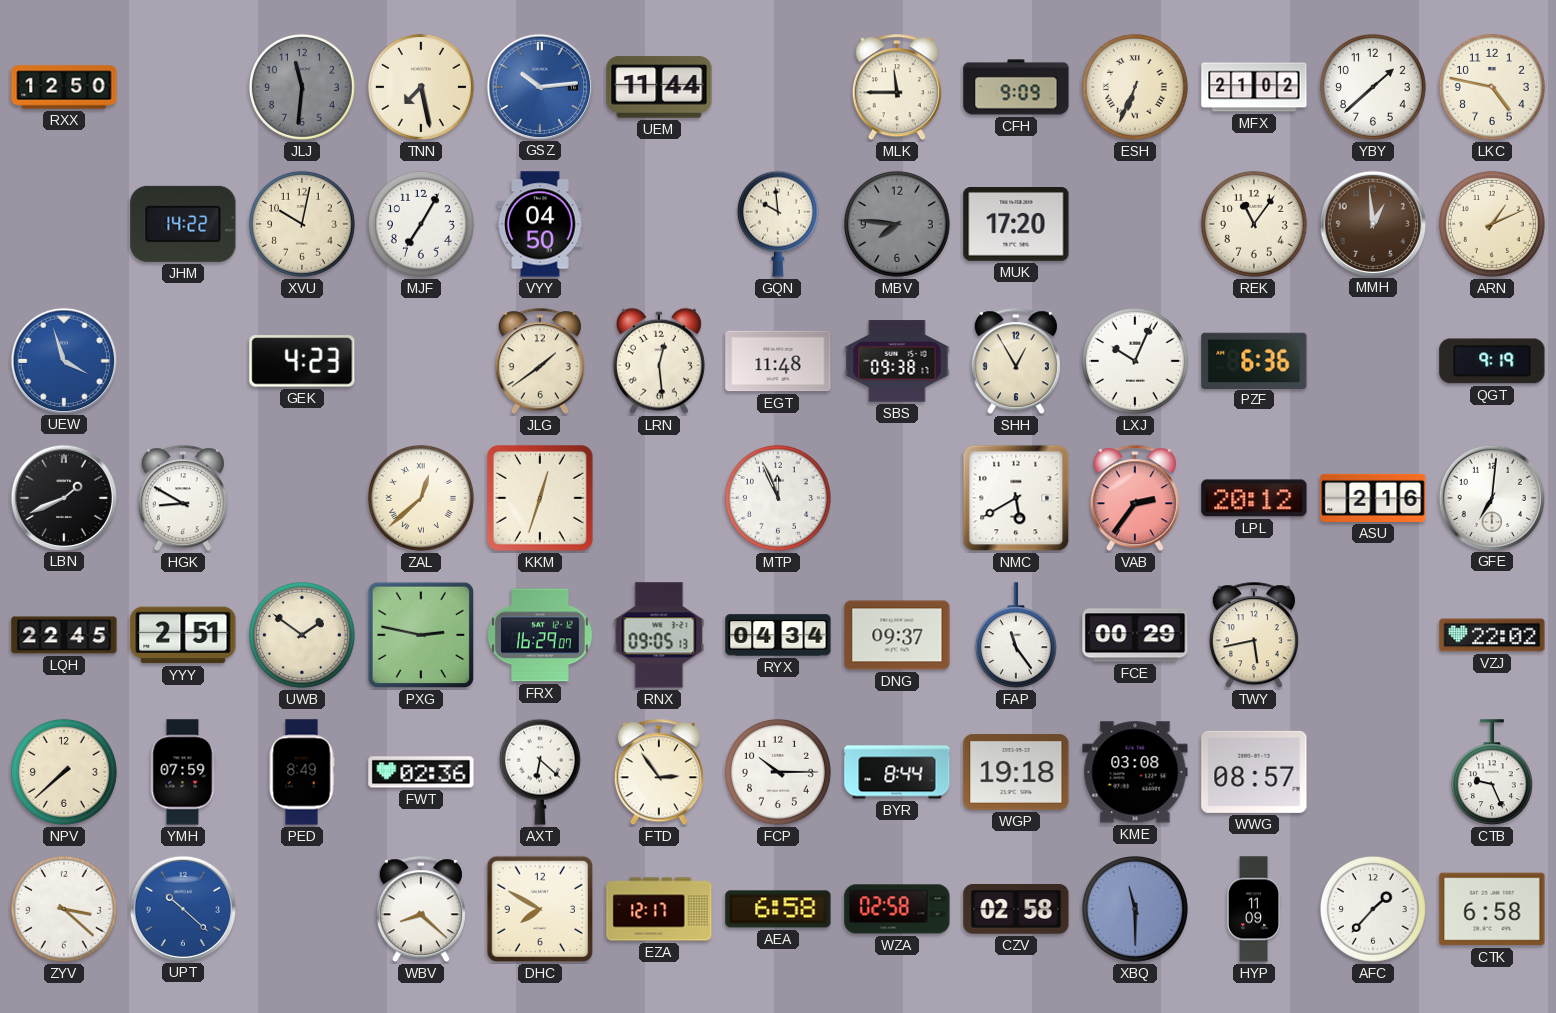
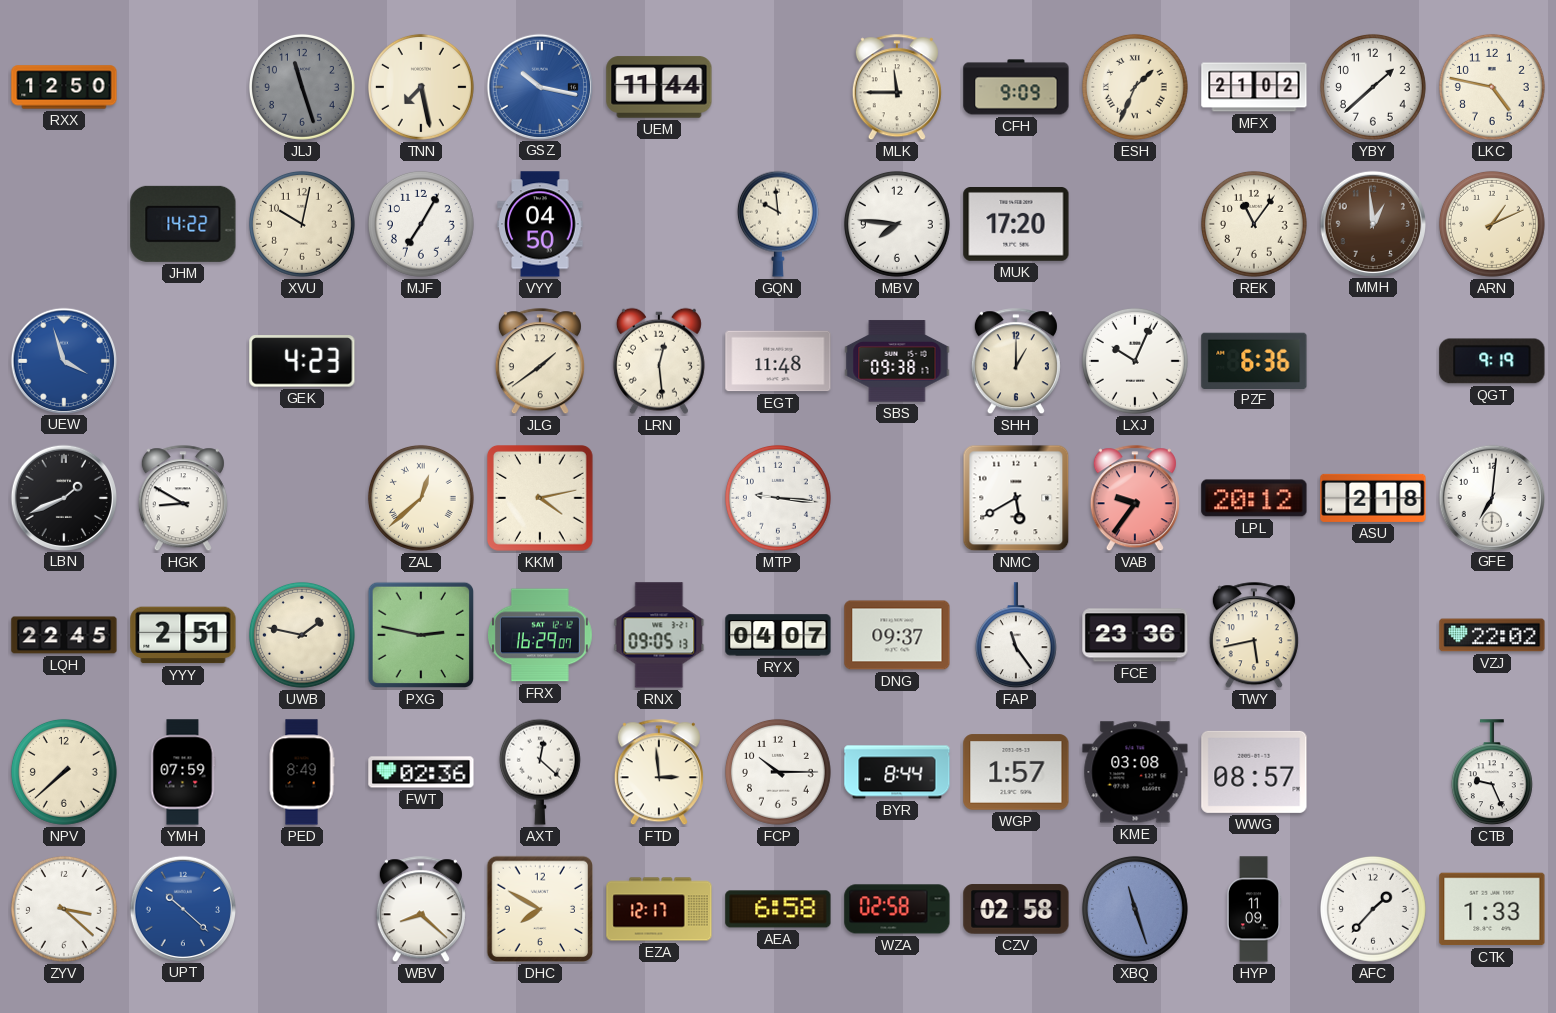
JLJ: 11:31 -> 11:27
GSZ: 10:14 -> 10:17
ESH: 6:34 -> 1:34
MBV dial: grey -> white
SHH: 12:55 -> 1:00
KKM: 12:33 -> 4:13
MTP: 11:56 -> 9:16
VAB: 2:36 -> 9:36
ASU: 2:16 -> 2:18
UWB: 1:51 -> 1:47
RYX: 04:34 -> 04:07
FCE: 00:29 -> 23:36
AXT: 6:22 -> 12:22
FTD: 2:54 -> 2:59
WGP: 19:18 -> 1:57
XBQ: 11:30 -> 11:27
CTK: 6:58 -> 1:33
